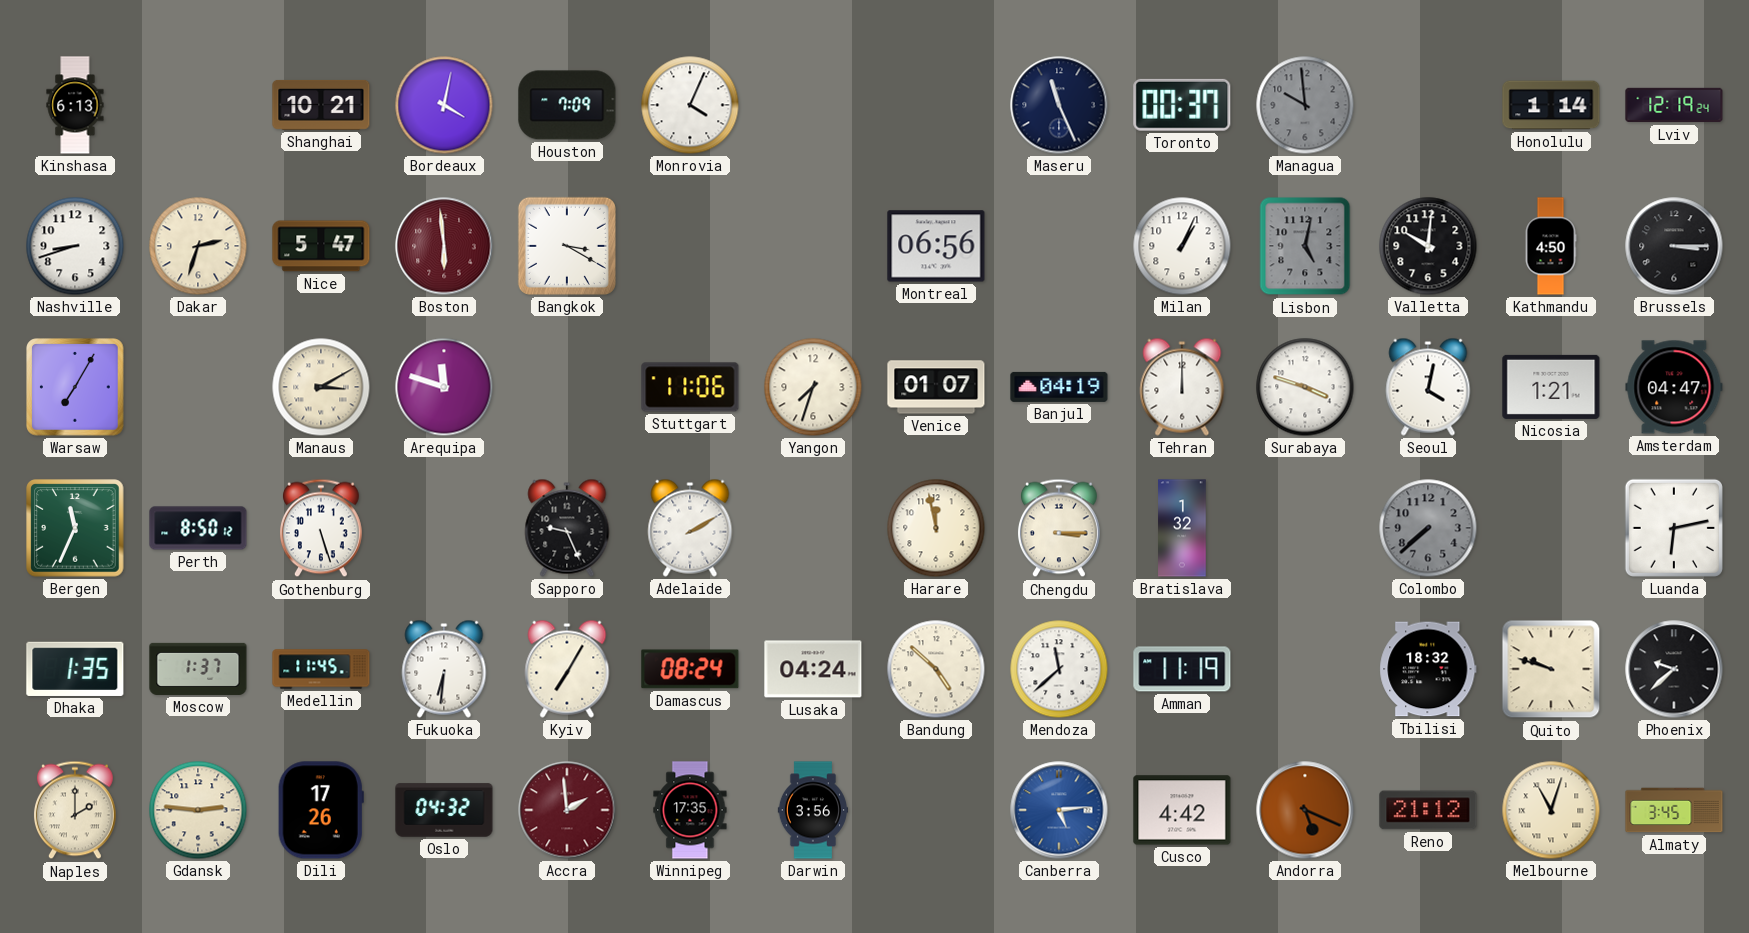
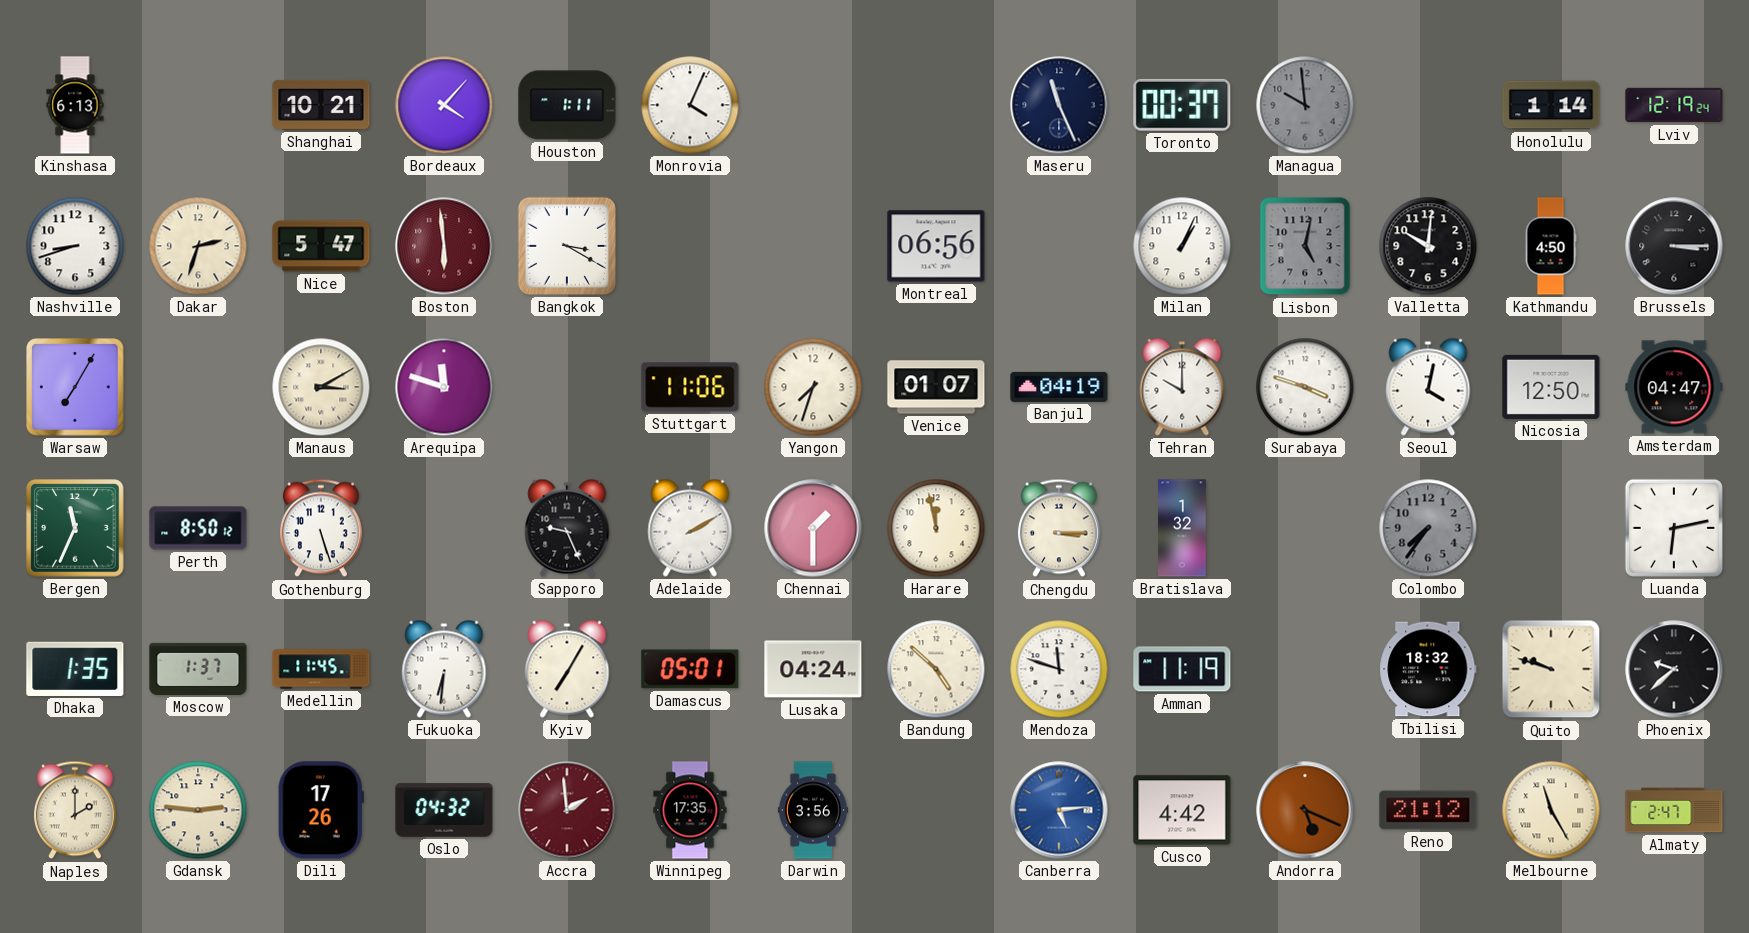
Bordeaux: 4:02 -> 4:07
Houston: 7:09 -> 1:11
Tehran: 12:00 -> 10:00
Nicosia: 1:21 -> 12:50
Chennai: none -> 1:30
Colombo: 7:38 -> 7:36
Damascus: 08:24 -> 05:01
Mendoza: 11:38 -> 11:48
Melbourne: 11:03 -> 11:25
Almaty: 3:45 -> 2:47
